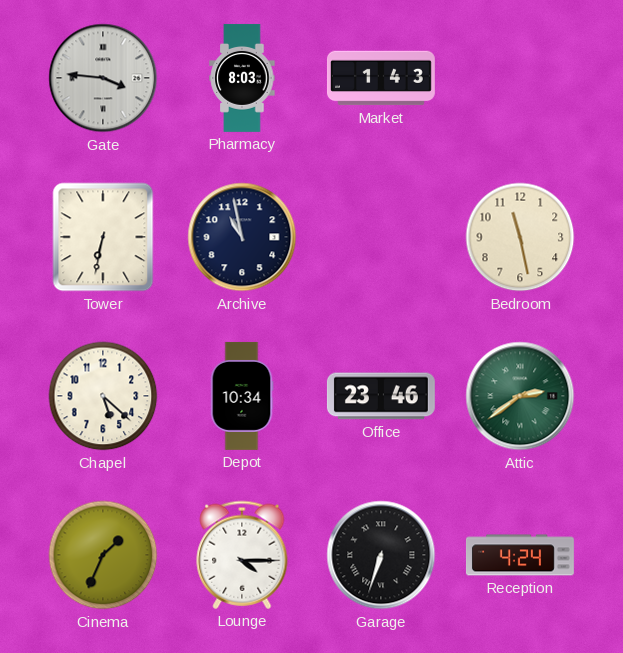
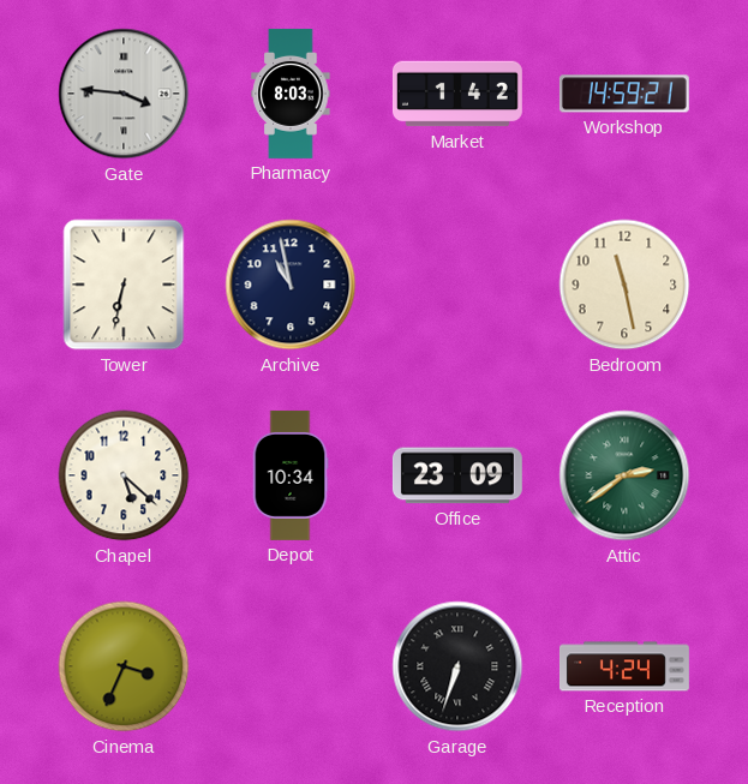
Market: 1:43 -> 1:42
Workshop: none -> 14:59
Office: 23:46 -> 23:09
Cinema: 1:34 -> 3:34
Lounge: 4:15 -> none
